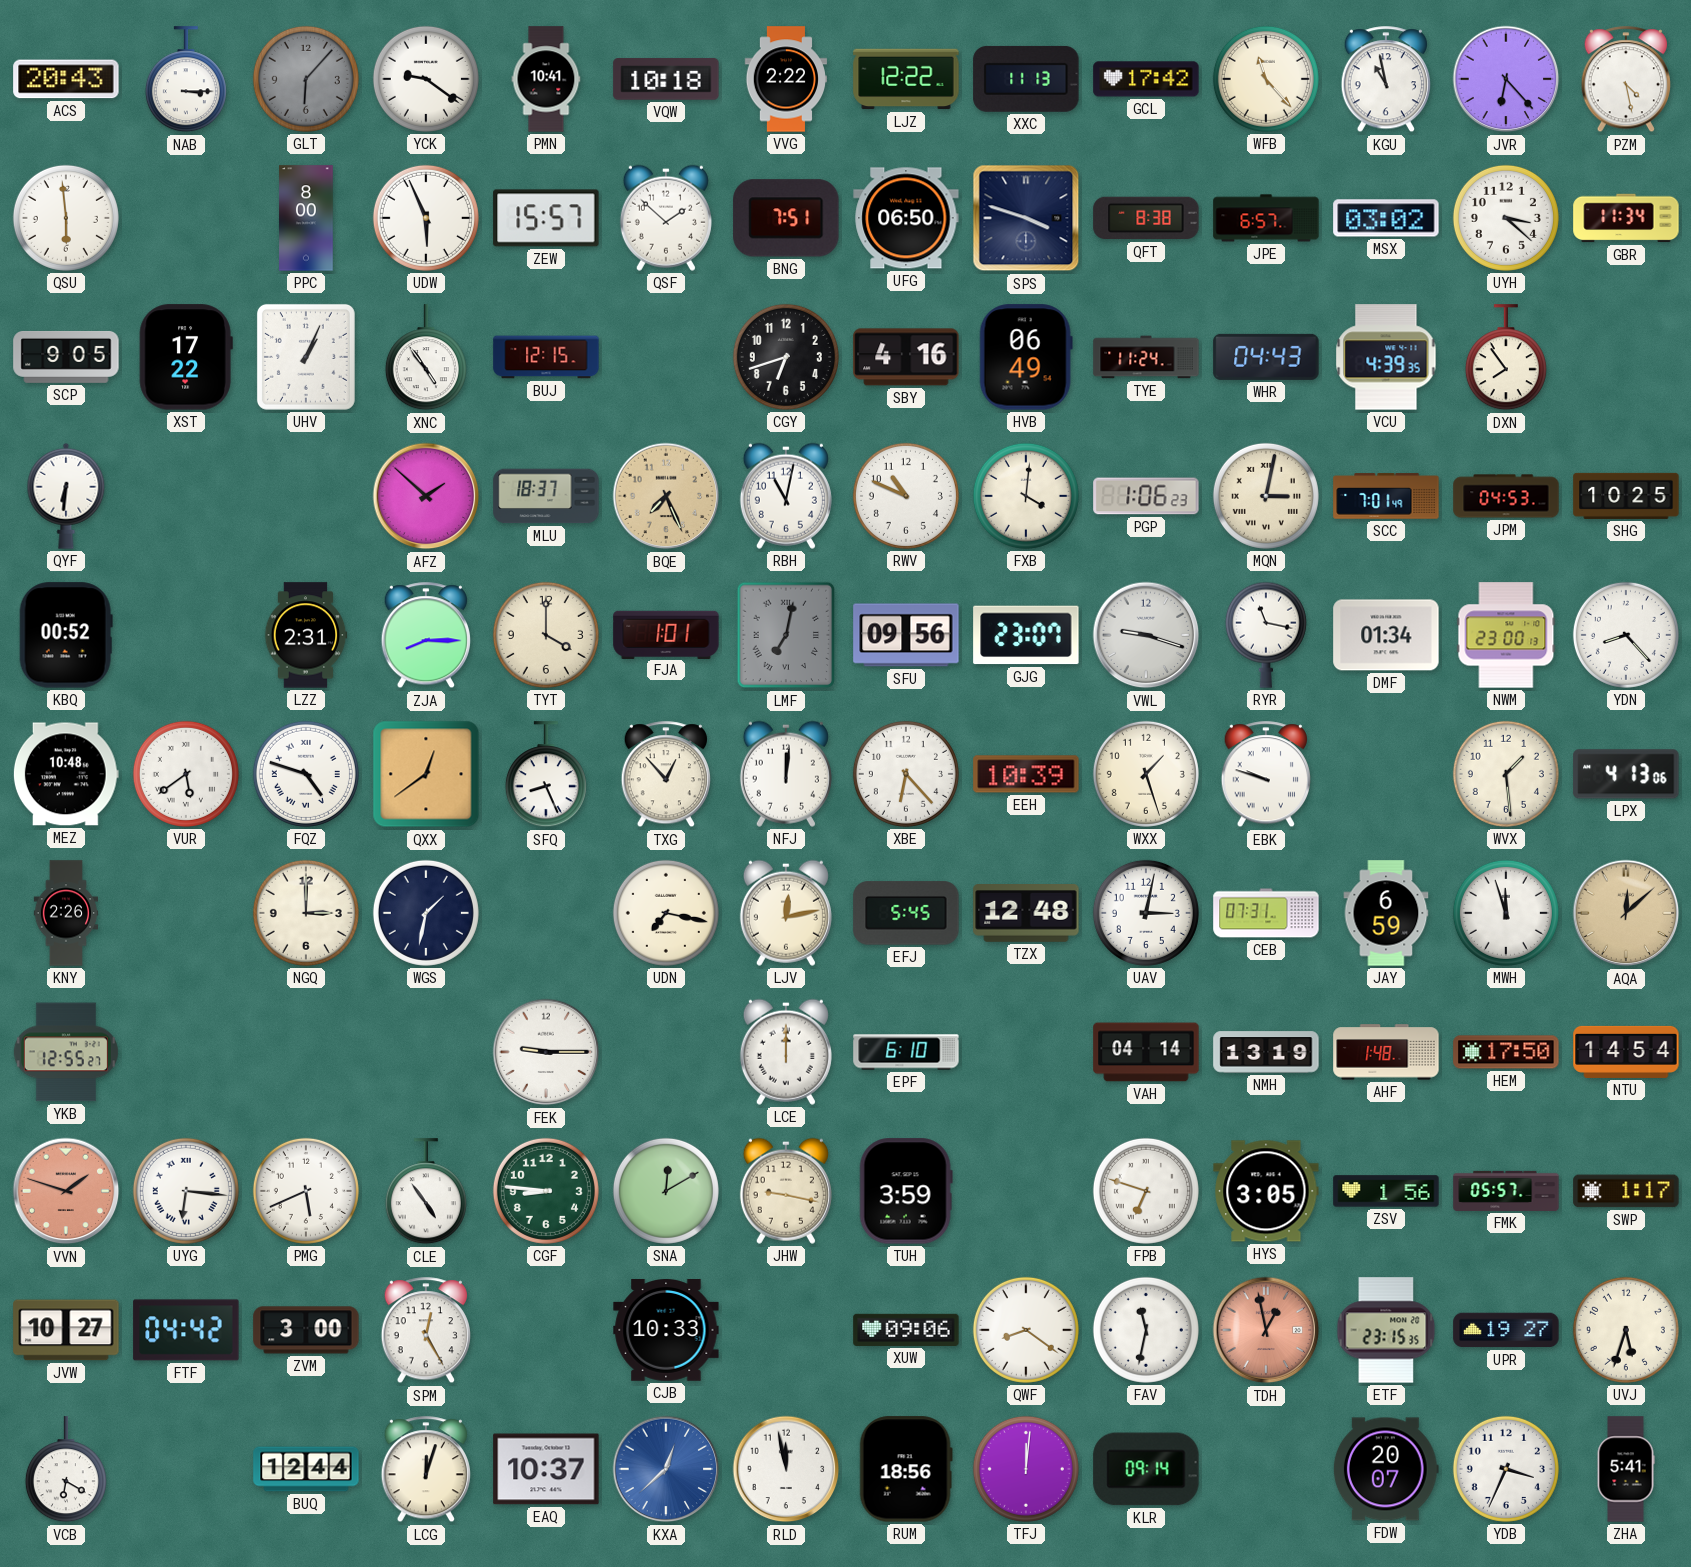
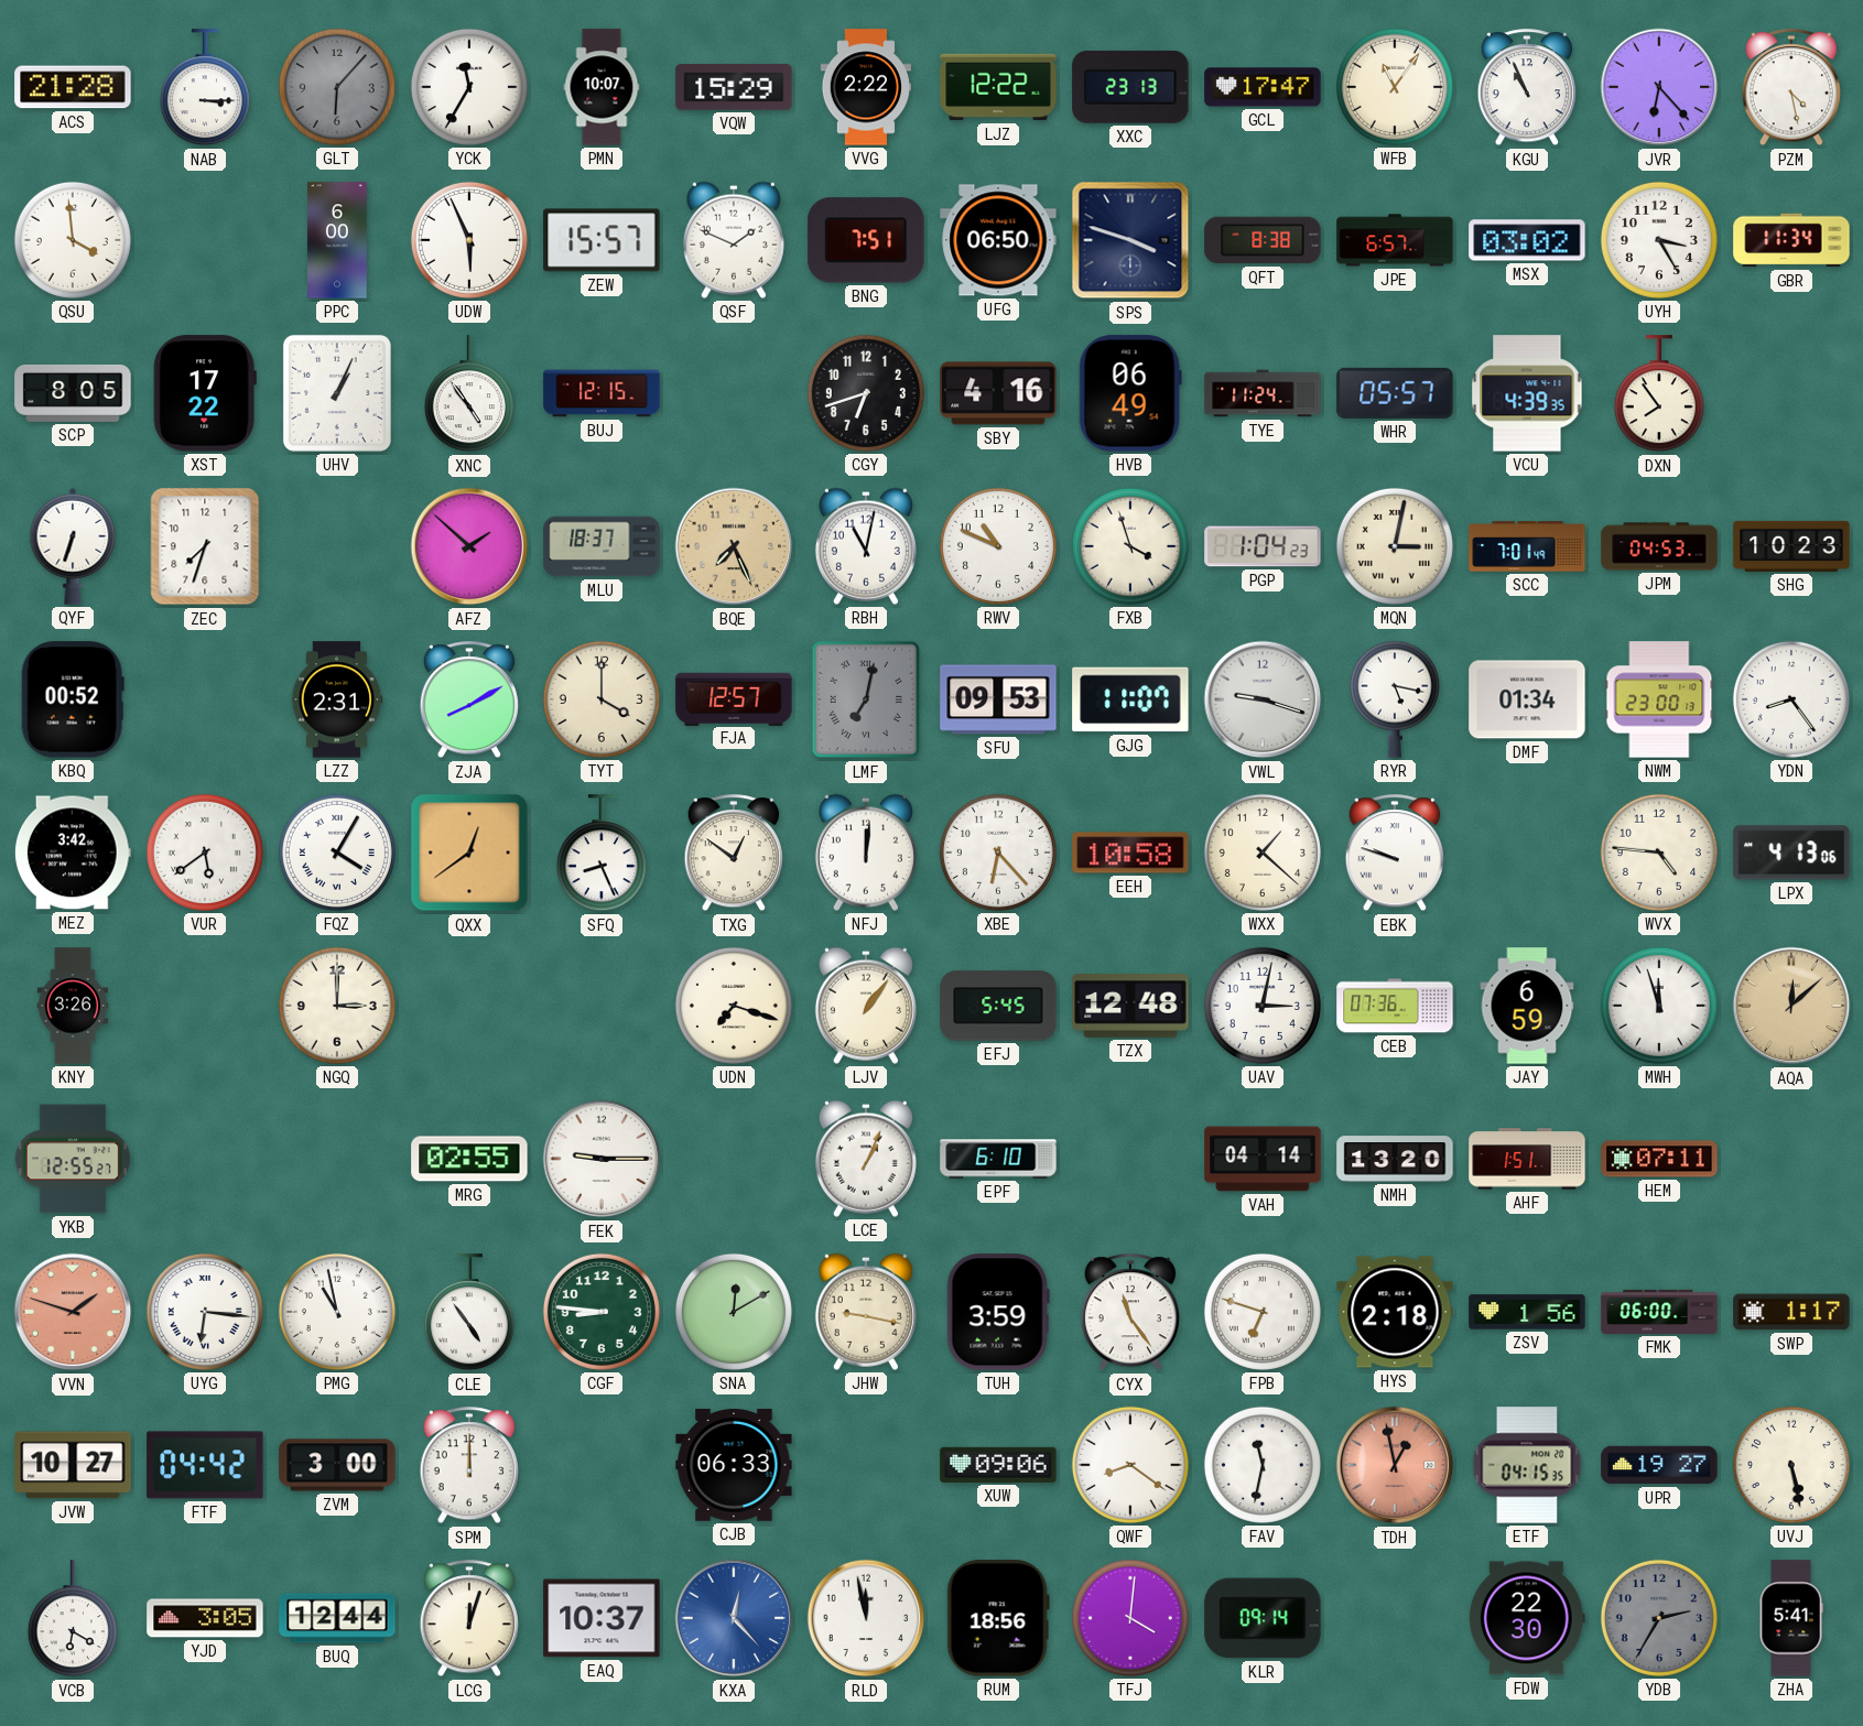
ACS: 20:43 -> 21:28
YCK: 9:21 -> 11:35
PMN: 10:41 -> 10:07
VQW: 10:18 -> 15:29
XXC: 11:13 -> 23:13
GCL: 17:42 -> 17:47
WFB: 11:23 -> 11:06
KGU: 10:58 -> 10:56
QSU: 5:59 -> 3:59
PPC: 8:00 -> 6:00
QSF: 1:52 -> 1:49
UYH: 3:22 -> 3:25
SCP: 9:05 -> 8:05
WHR: 04:43 -> 05:57
QYF: 6:31 -> 6:33
ZEC: none -> 7:33
FXB: 4:01 -> 3:57
PGP: 1:06 -> 1:04
SHG: 10:25 -> 10:23
ZJA: 8:15 -> 8:10
FJA: 1:01 -> 12:57
SFU: 09:56 -> 09:53
GJG: 23:07 -> 11:07
RYR: 11:17 -> 5:17
YDN: 8:23 -> 8:24
MEZ: 10:48 -> 3:42
FQZ: 4:48 -> 4:05
TXG: 12:53 -> 12:51
EEH: 10:39 -> 10:58
WXX: 1:27 -> 1:22
WVX: 1:29 -> 4:46
KNY: 2:26 -> 3:26
WGS: 1:32 -> none
UDN: 7:17 -> 7:18
LJV: 12:13 -> 1:06
CEB: 07:31 -> 07:36
MRG: none -> 02:55
LCE: 12:00 -> 1:04
NMH: 13:19 -> 13:20
AHF: 1:48 -> 1:51
HEM: 17:50 -> 07:11
NTU: 14:54 -> none
PMG: 5:41 -> 10:58
CYX: none -> 11:24
HYS: 3:05 -> 2:18
FMK: 05:57 -> 06:00
SPM: 12:25 -> 12:00
CJB: 10:33 -> 06:33
ETF: 23:15 -> 04:15
UVJ: 5:33 -> 5:28
YJD: none -> 3:05
KXA: 12:38 -> 12:23
TFJ: 12:01 -> 4:01
FDW: 20:07 -> 22:30
YDB: 3:34 -> 2:35
YDB dial: white -> grey
